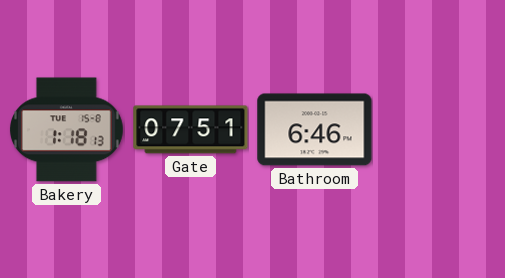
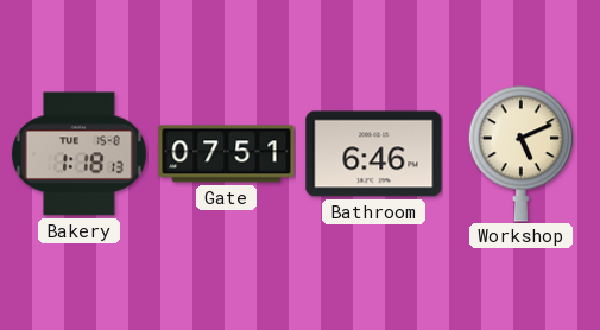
Workshop: none -> 5:11
